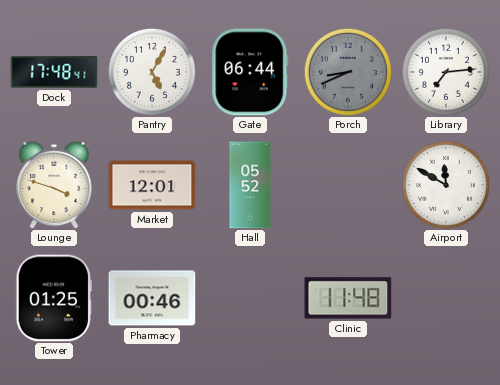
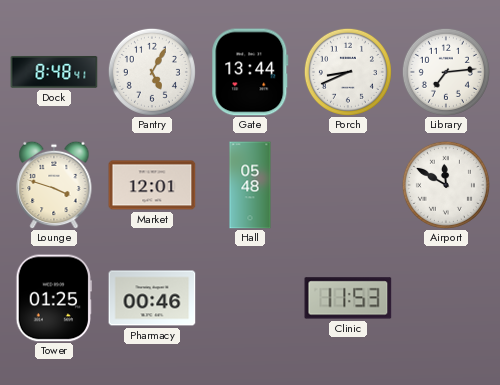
Dock: 17:48 -> 8:48
Gate: 06:44 -> 13:44
Porch dial: grey -> white
Hall: 05:52 -> 05:48
Clinic: 11:48 -> 11:53
